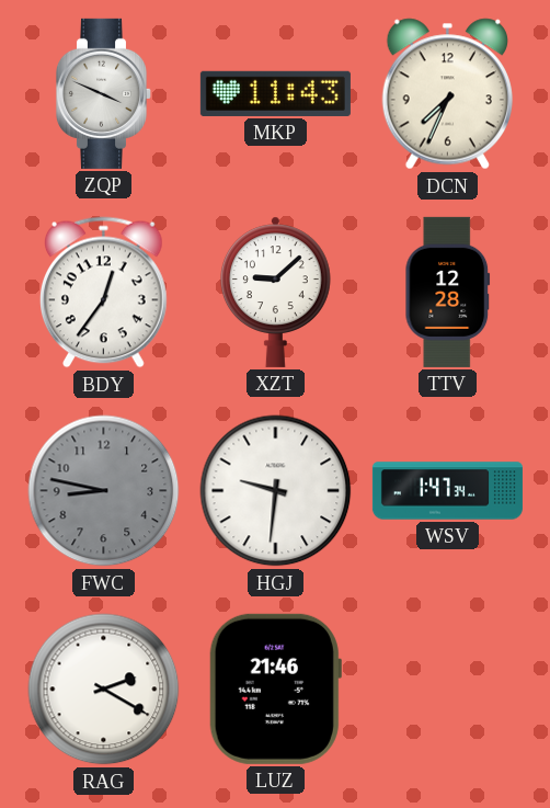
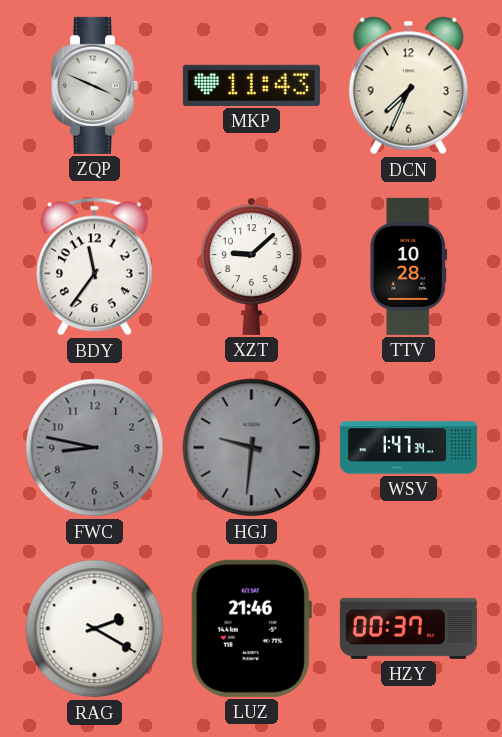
BDY: 12:36 -> 11:36
TTV: 12:28 -> 10:28
HGJ dial: white -> grey
HZY: none -> 00:37
